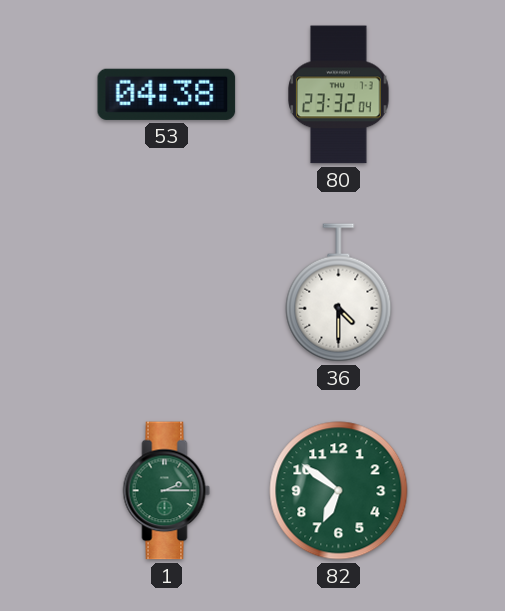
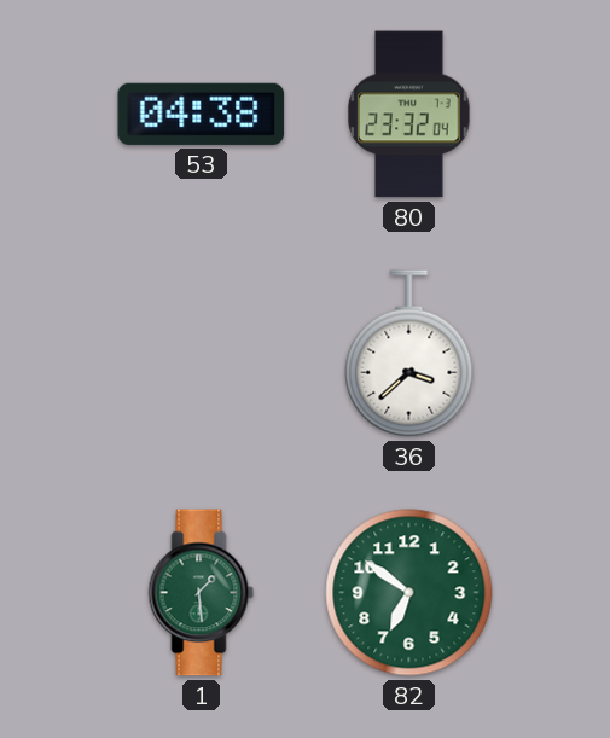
36: 4:30 -> 3:38
1: 2:15 -> 1:29
